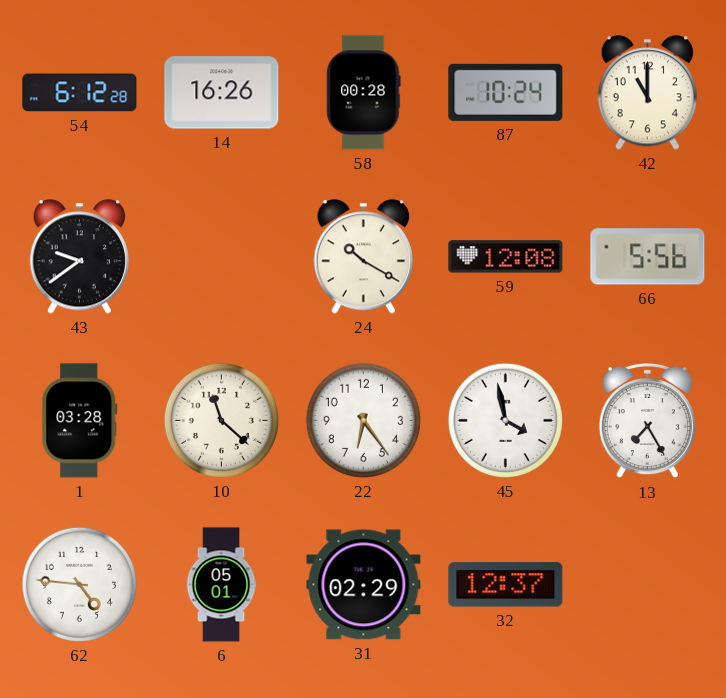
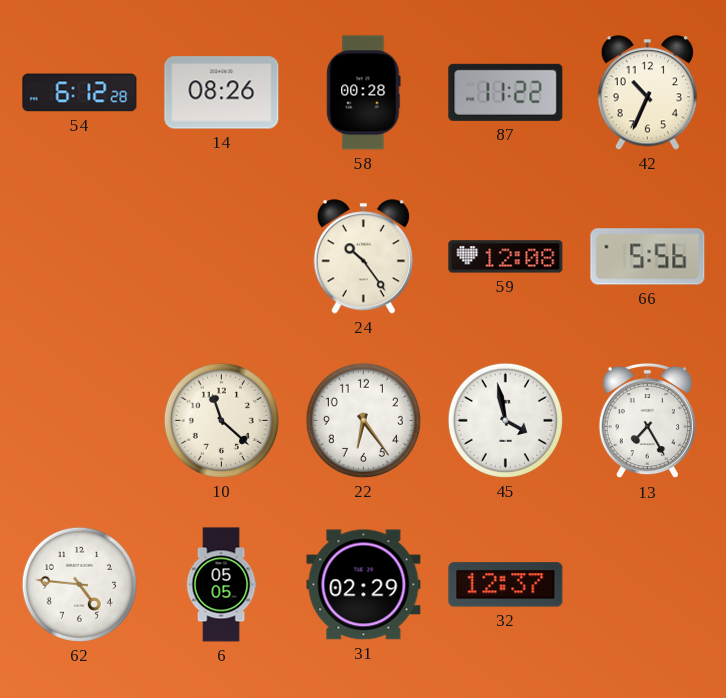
14: 16:26 -> 08:26
87: 10:24 -> 11:22
42: 11:00 -> 10:34
43: 9:39 -> none
24: 10:20 -> 10:24
1: 03:28 -> none
6: 05:01 -> 05:05
